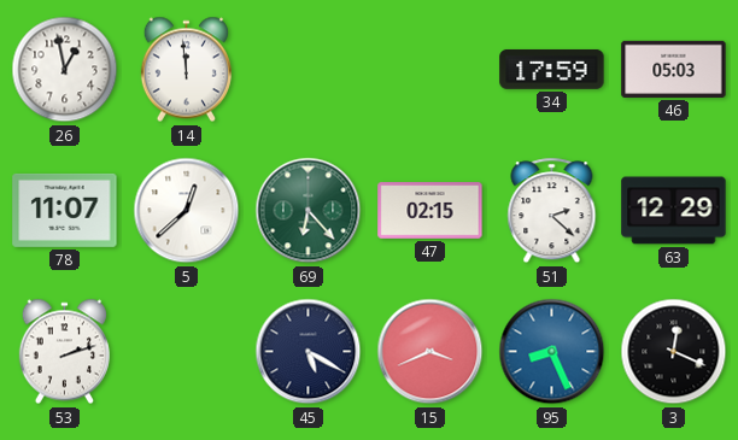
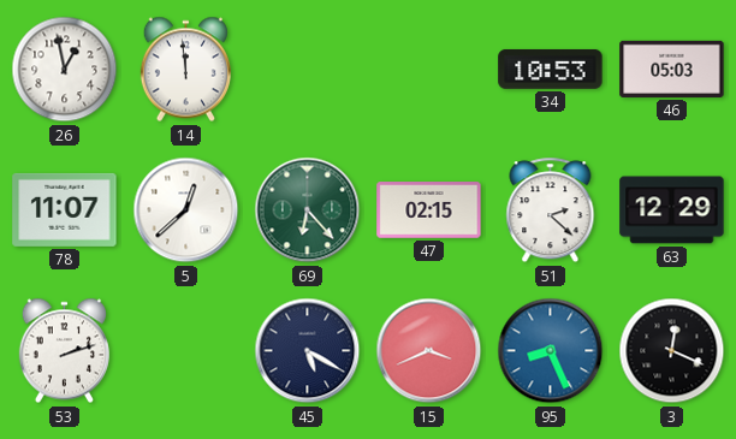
34: 17:59 -> 10:53
